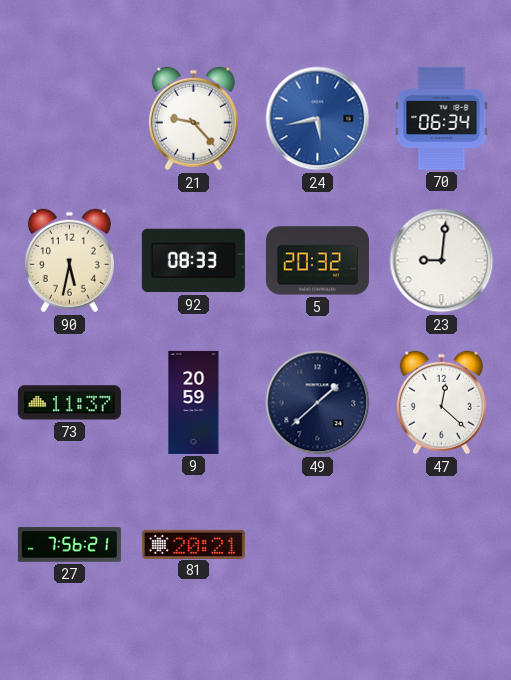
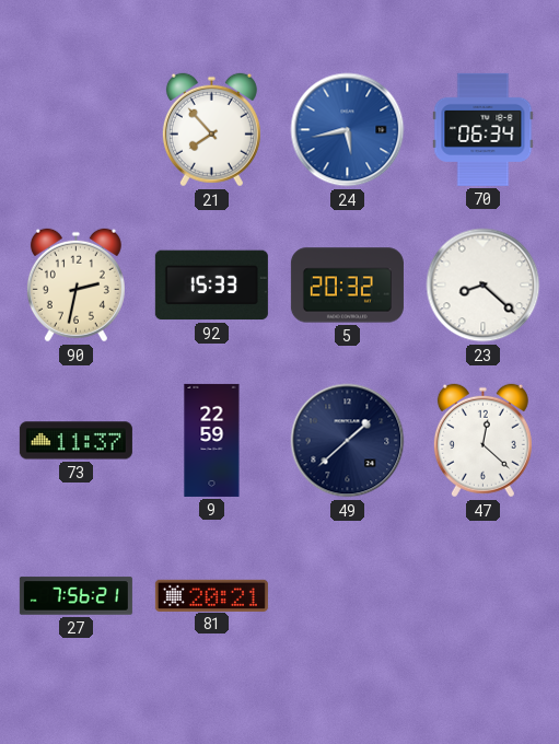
21: 9:23 -> 7:53
90: 5:32 -> 2:32
92: 08:33 -> 15:33
23: 9:01 -> 8:22
9: 20:59 -> 22:59
